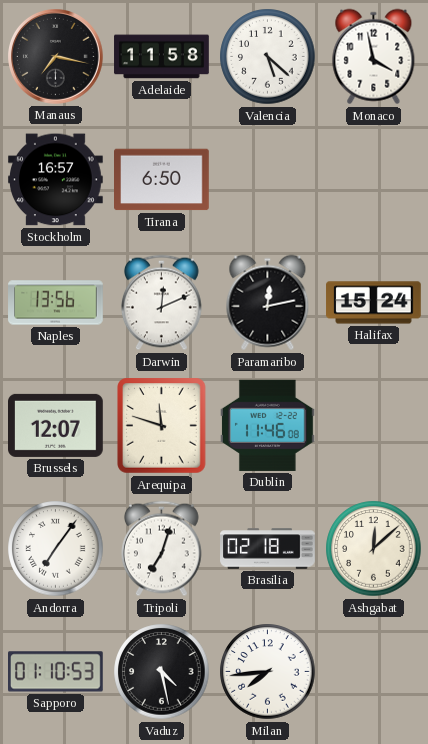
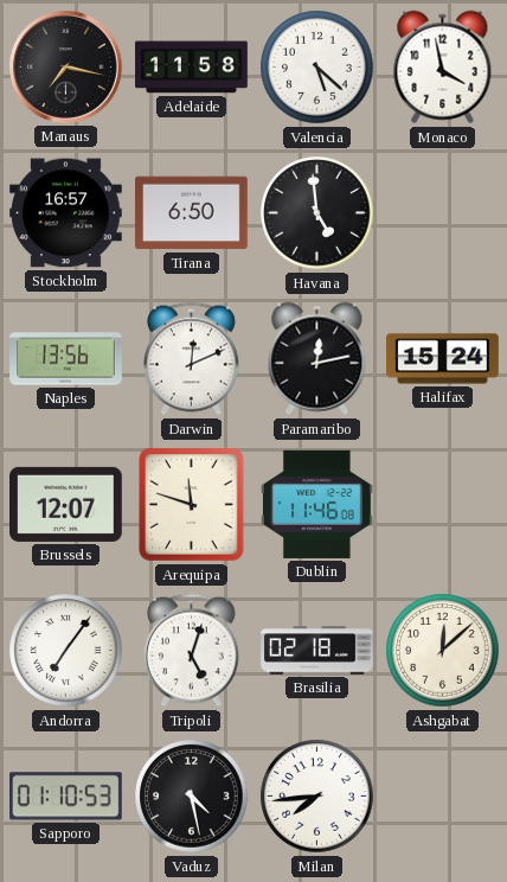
Havana: none -> 4:59
Tripoli: 7:03 -> 5:03
